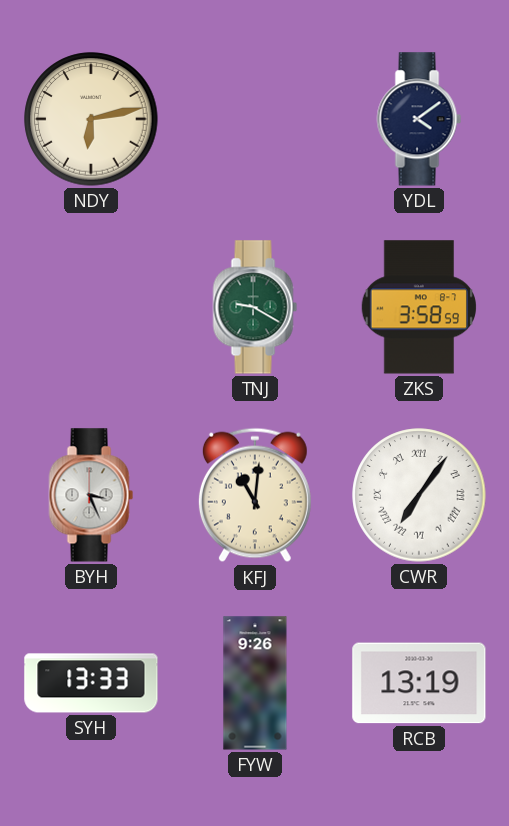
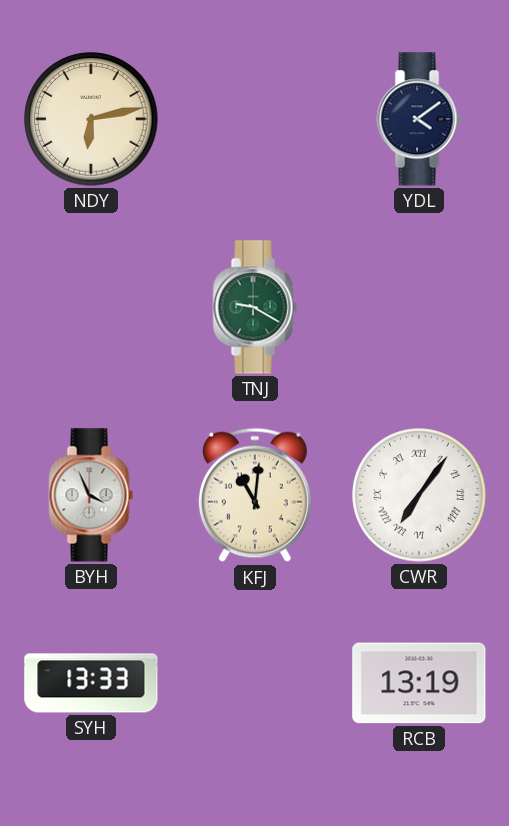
ZKS: 3:58 -> none
BYH: 3:26 -> 3:56
FYW: 9:26 -> none
